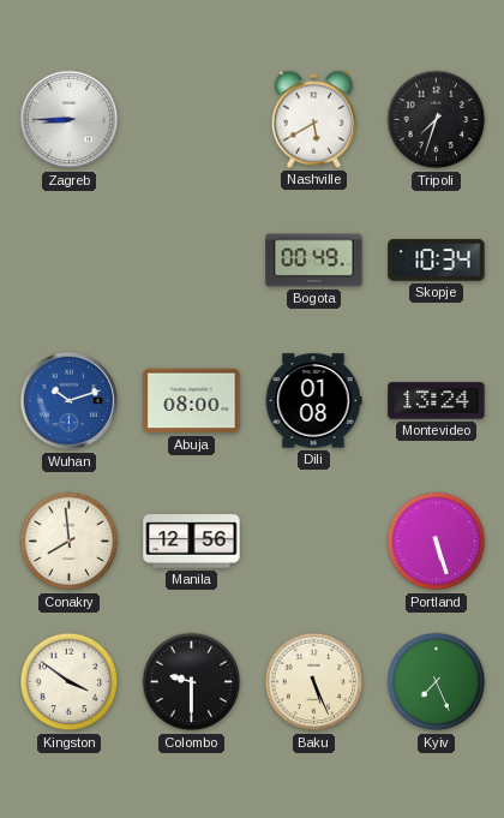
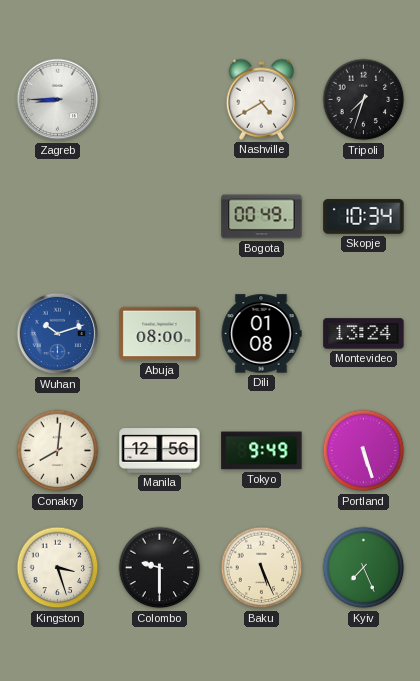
Nashville: 5:40 -> 4:40
Conakry: 7:59 -> 8:01
Tokyo: none -> 9:49
Kingston: 3:51 -> 3:27
